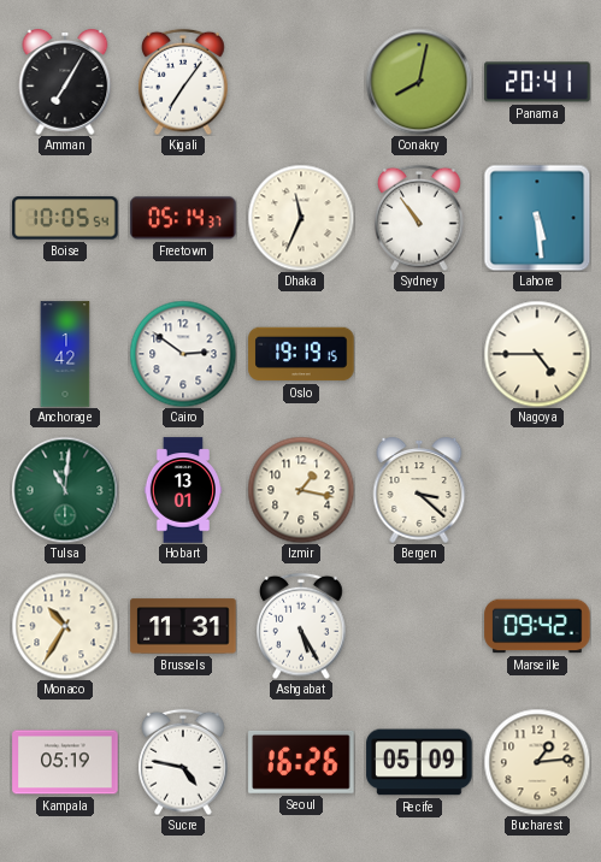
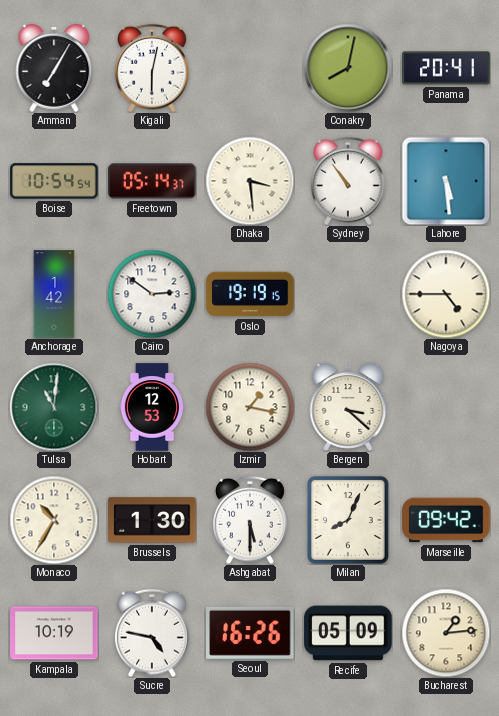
Kigali: 7:06 -> 6:02
Boise: 10:05 -> 10:54
Dhaka: 11:34 -> 3:29
Hobart: 13:01 -> 12:53
Brussels: 11:31 -> 1:30
Ashgabat: 5:25 -> 5:30
Milan: none -> 8:04
Kampala: 05:19 -> 10:19
